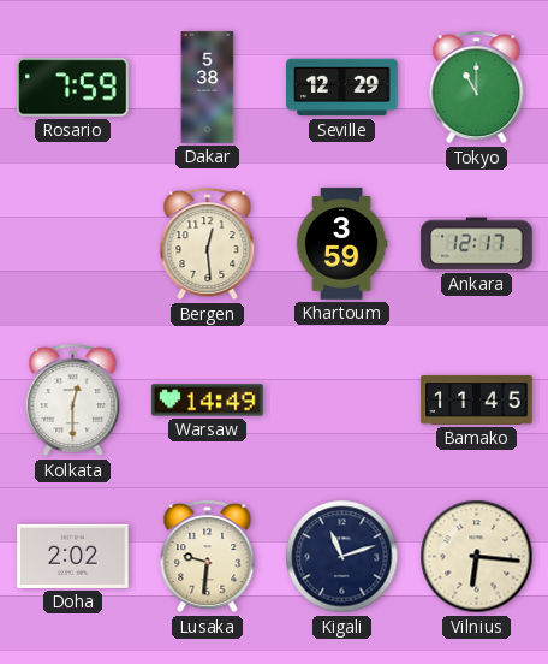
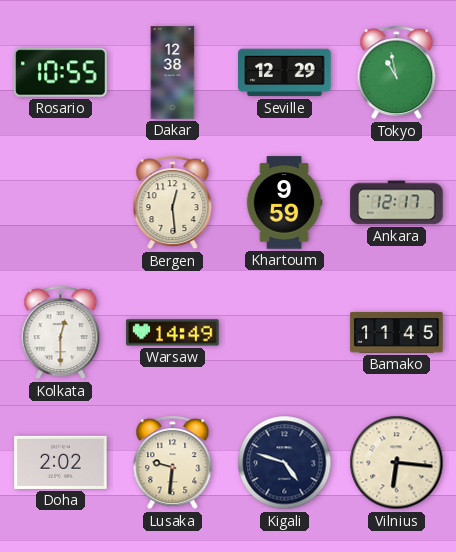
Rosario: 7:59 -> 10:55
Dakar: 5:38 -> 12:38
Tokyo: 11:00 -> 10:58
Khartoum: 3:59 -> 9:59
Kigali: 11:12 -> 4:48
